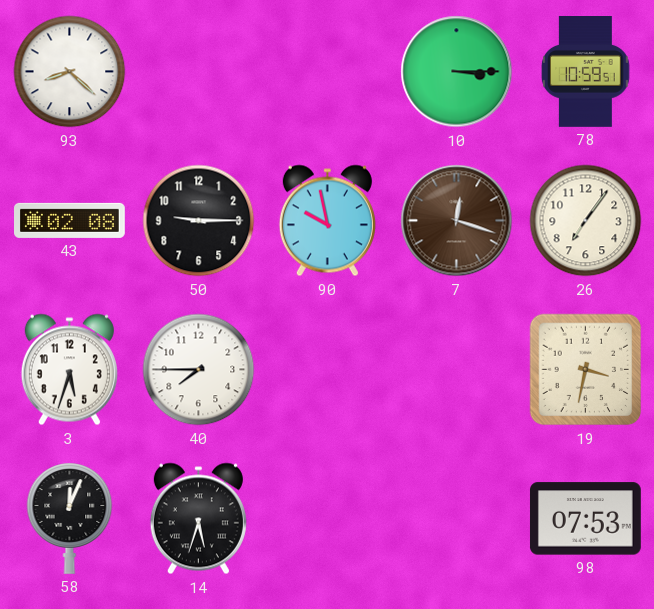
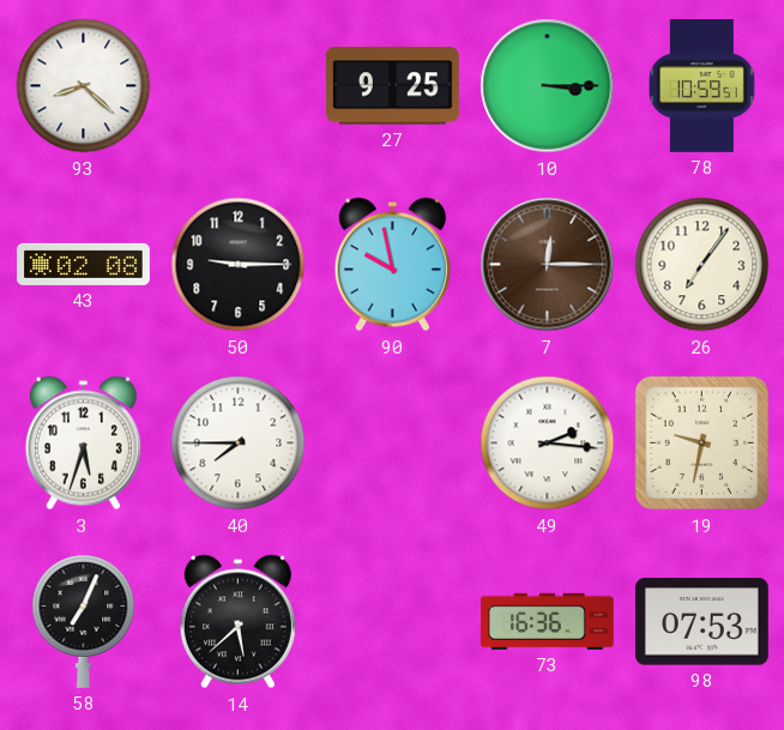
27: none -> 9:25
7: 12:18 -> 12:15
49: none -> 2:16
19: 3:32 -> 9:32
58: 12:04 -> 7:04
14: 5:33 -> 5:38
73: none -> 16:36
